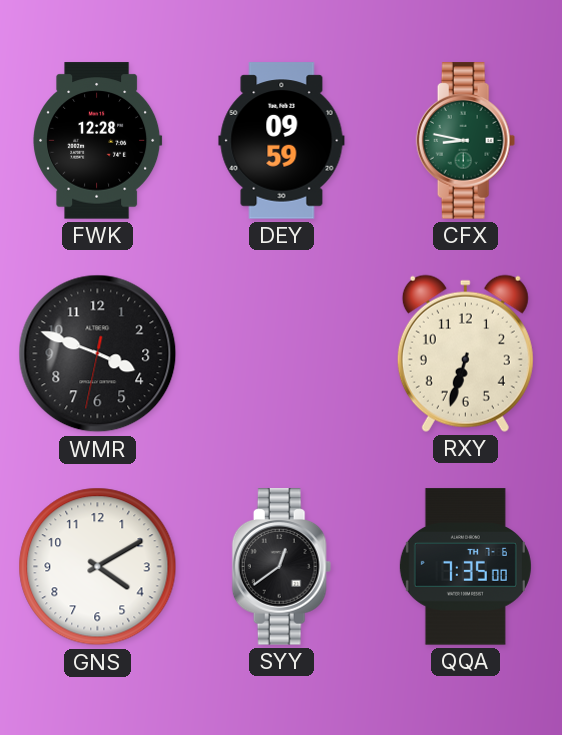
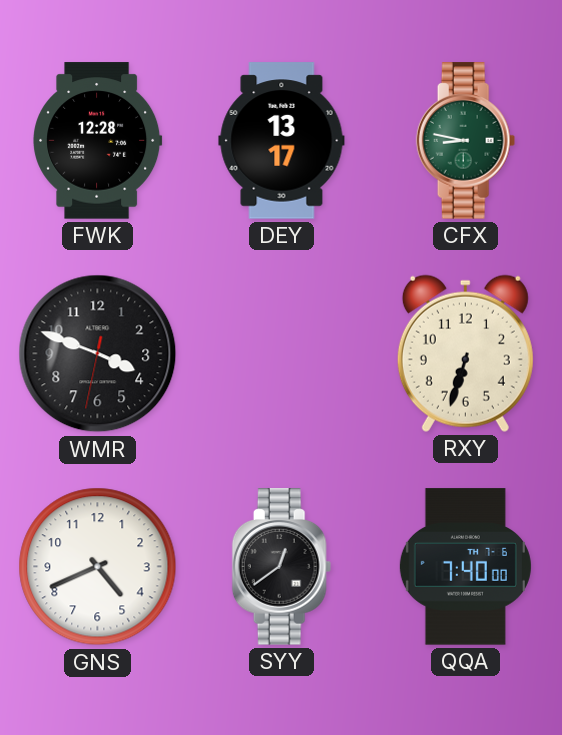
DEY: 09:59 -> 13:17
GNS: 4:10 -> 4:41
QQA: 7:35 -> 7:40
